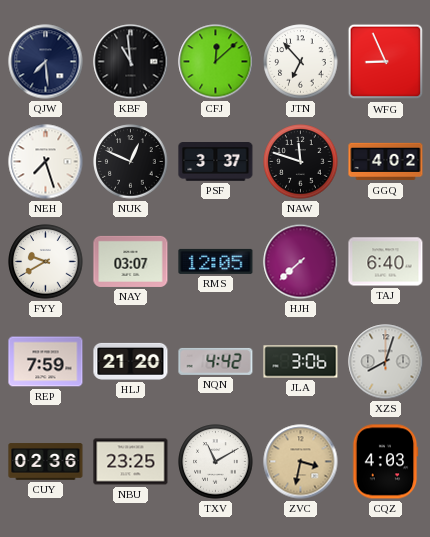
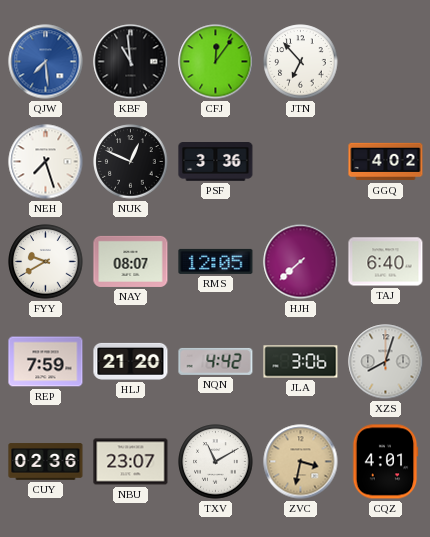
QJW dial: navy -> blue
CFJ: 12:08 -> 12:06
WFG: 8:56 -> none
PSF: 3:37 -> 3:36
NAW: 11:48 -> none
NAY: 03:07 -> 08:07
NBU: 23:25 -> 23:07
CQZ: 4:03 -> 4:01
